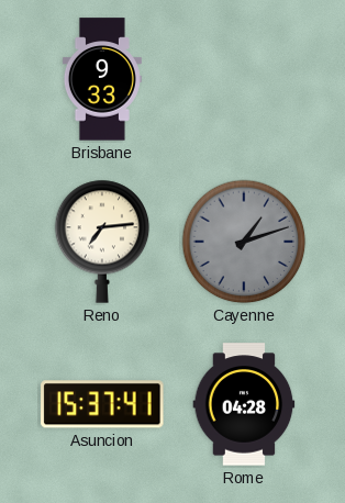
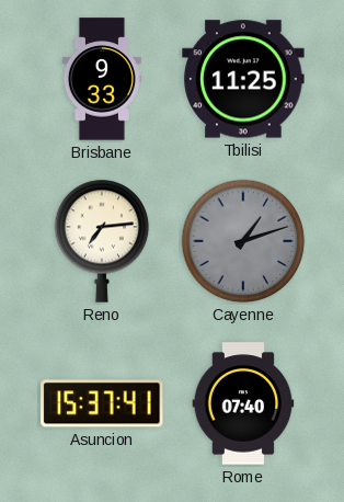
Tbilisi: none -> 11:25
Rome: 04:28 -> 07:40
